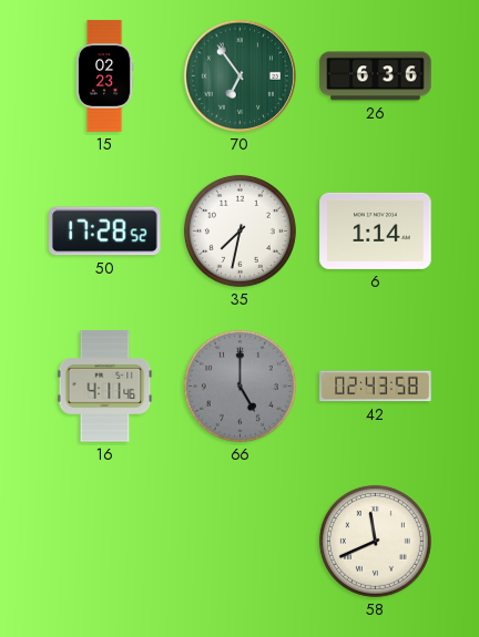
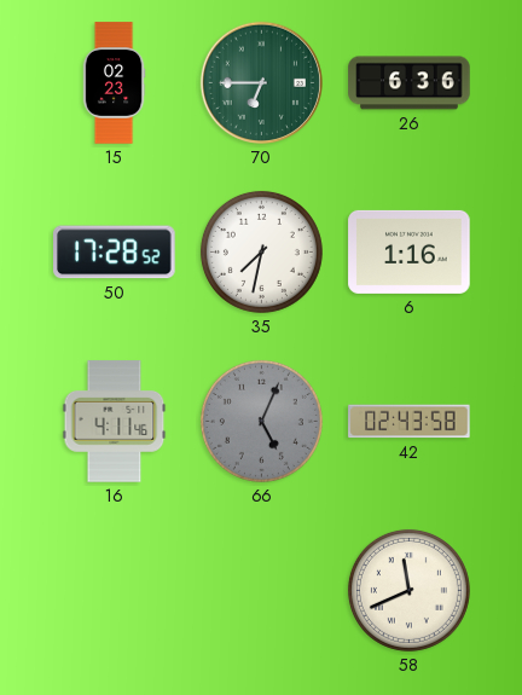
70: 6:54 -> 6:45
6: 1:14 -> 1:16
66: 5:00 -> 5:04
